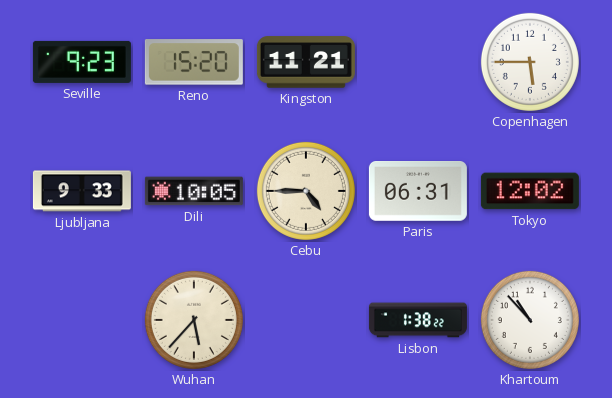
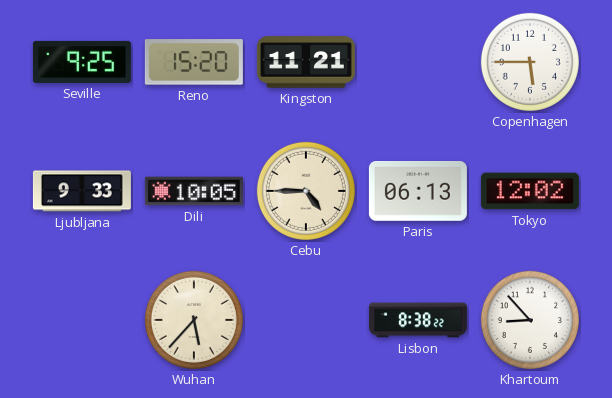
Seville: 9:23 -> 9:25
Paris: 06:31 -> 06:13
Lisbon: 1:38 -> 8:38
Khartoum: 10:53 -> 8:53
